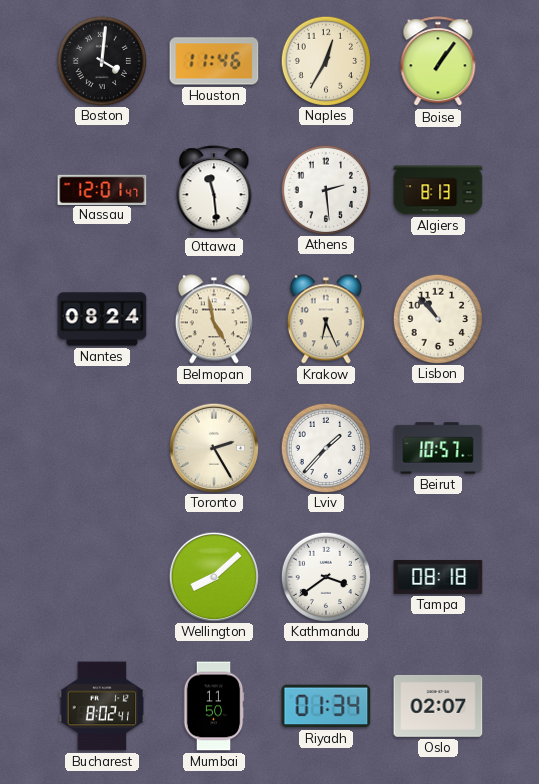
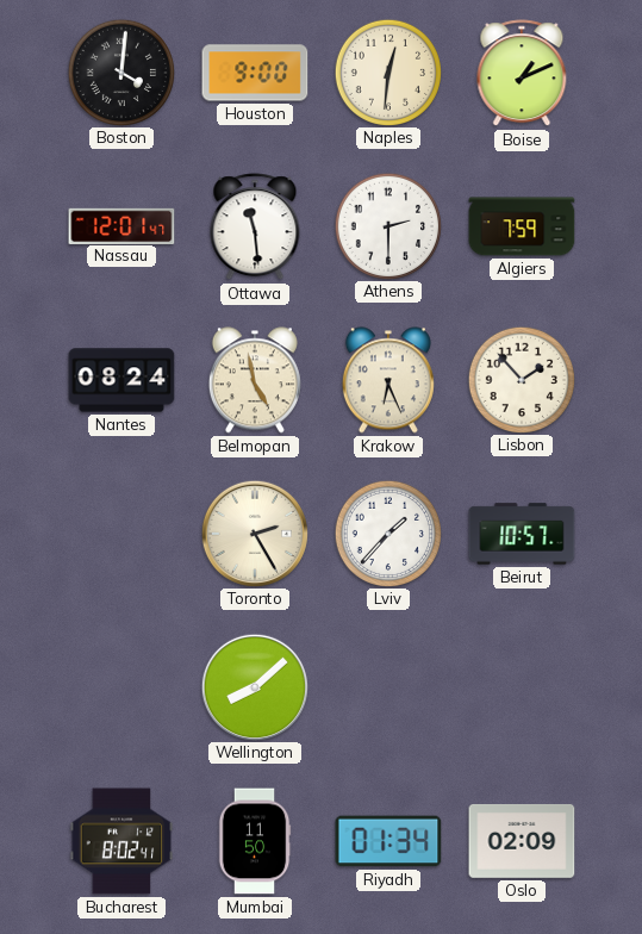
Houston: 11:46 -> 9:00
Naples: 12:35 -> 12:31
Boise: 1:06 -> 1:11
Athens: 2:29 -> 2:30
Algiers: 8:13 -> 7:59
Lisbon: 10:53 -> 1:53
Kathmandu: 3:39 -> none
Tampa: 08:18 -> none
Oslo: 02:07 -> 02:09
